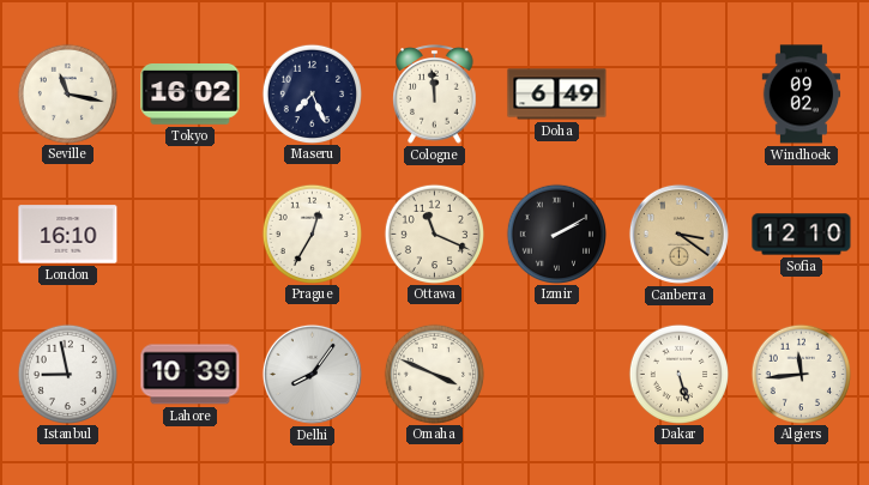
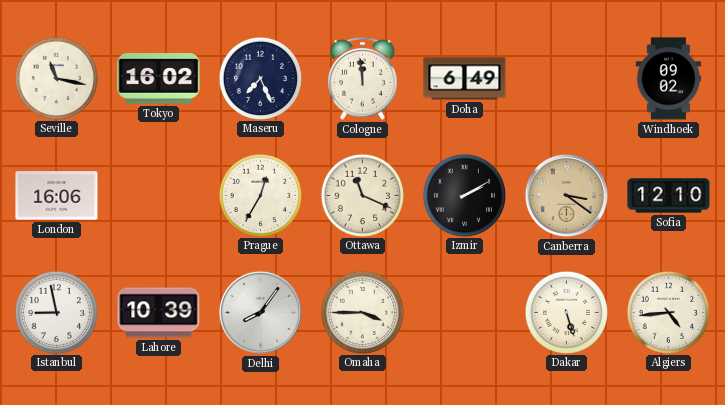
London: 16:10 -> 16:06
Omaha: 3:49 -> 3:45
Algiers: 11:44 -> 4:44
